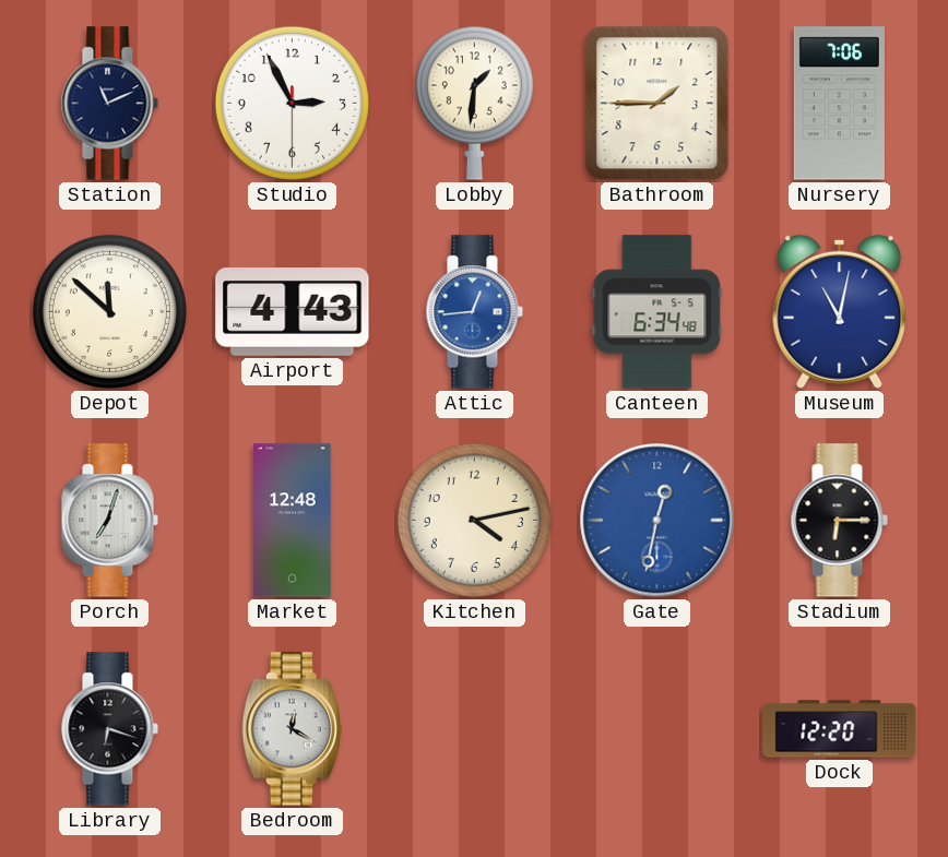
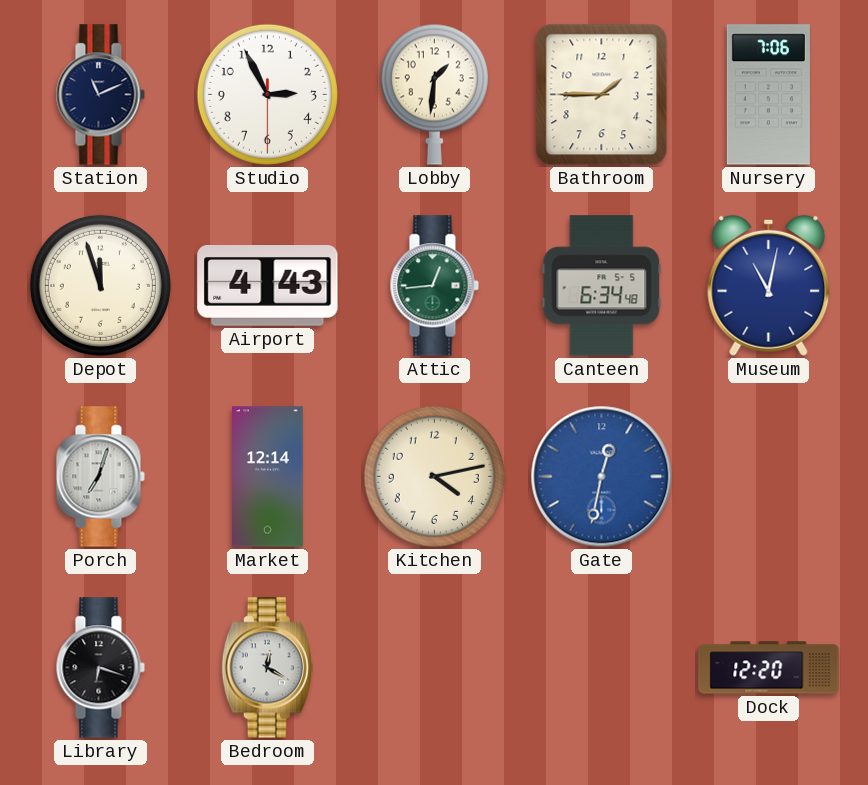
Depot: 11:52 -> 11:57
Attic dial: blue -> green
Market: 12:48 -> 12:14
Stadium: 6:15 -> none
